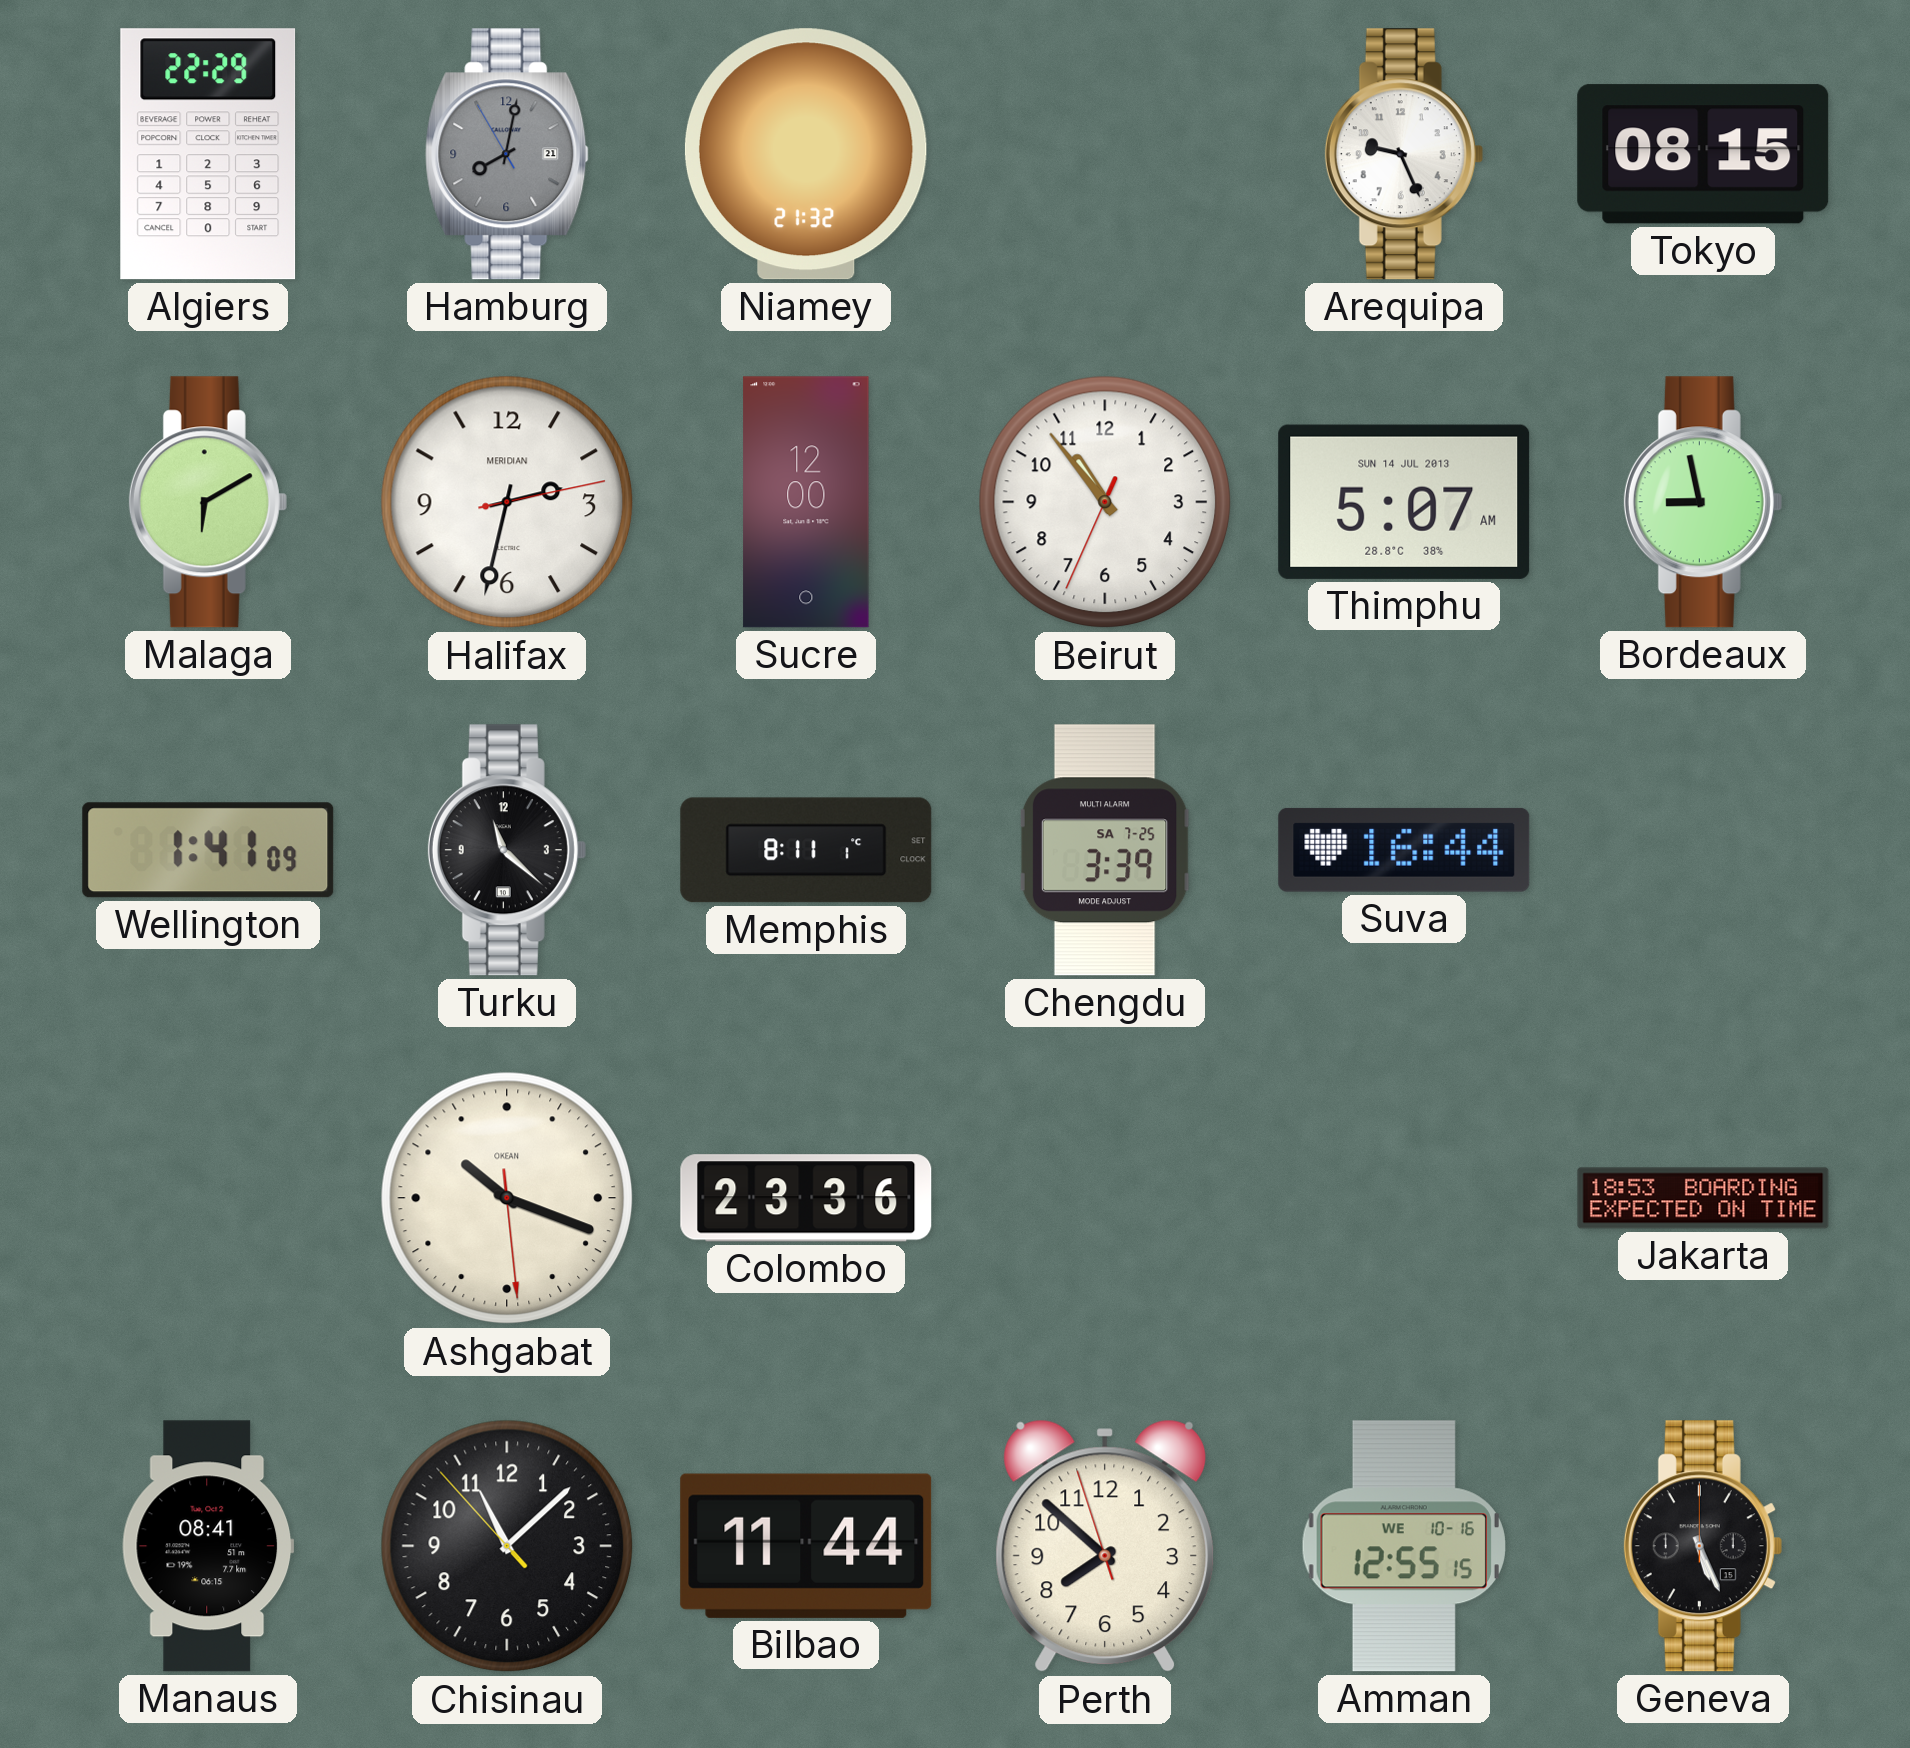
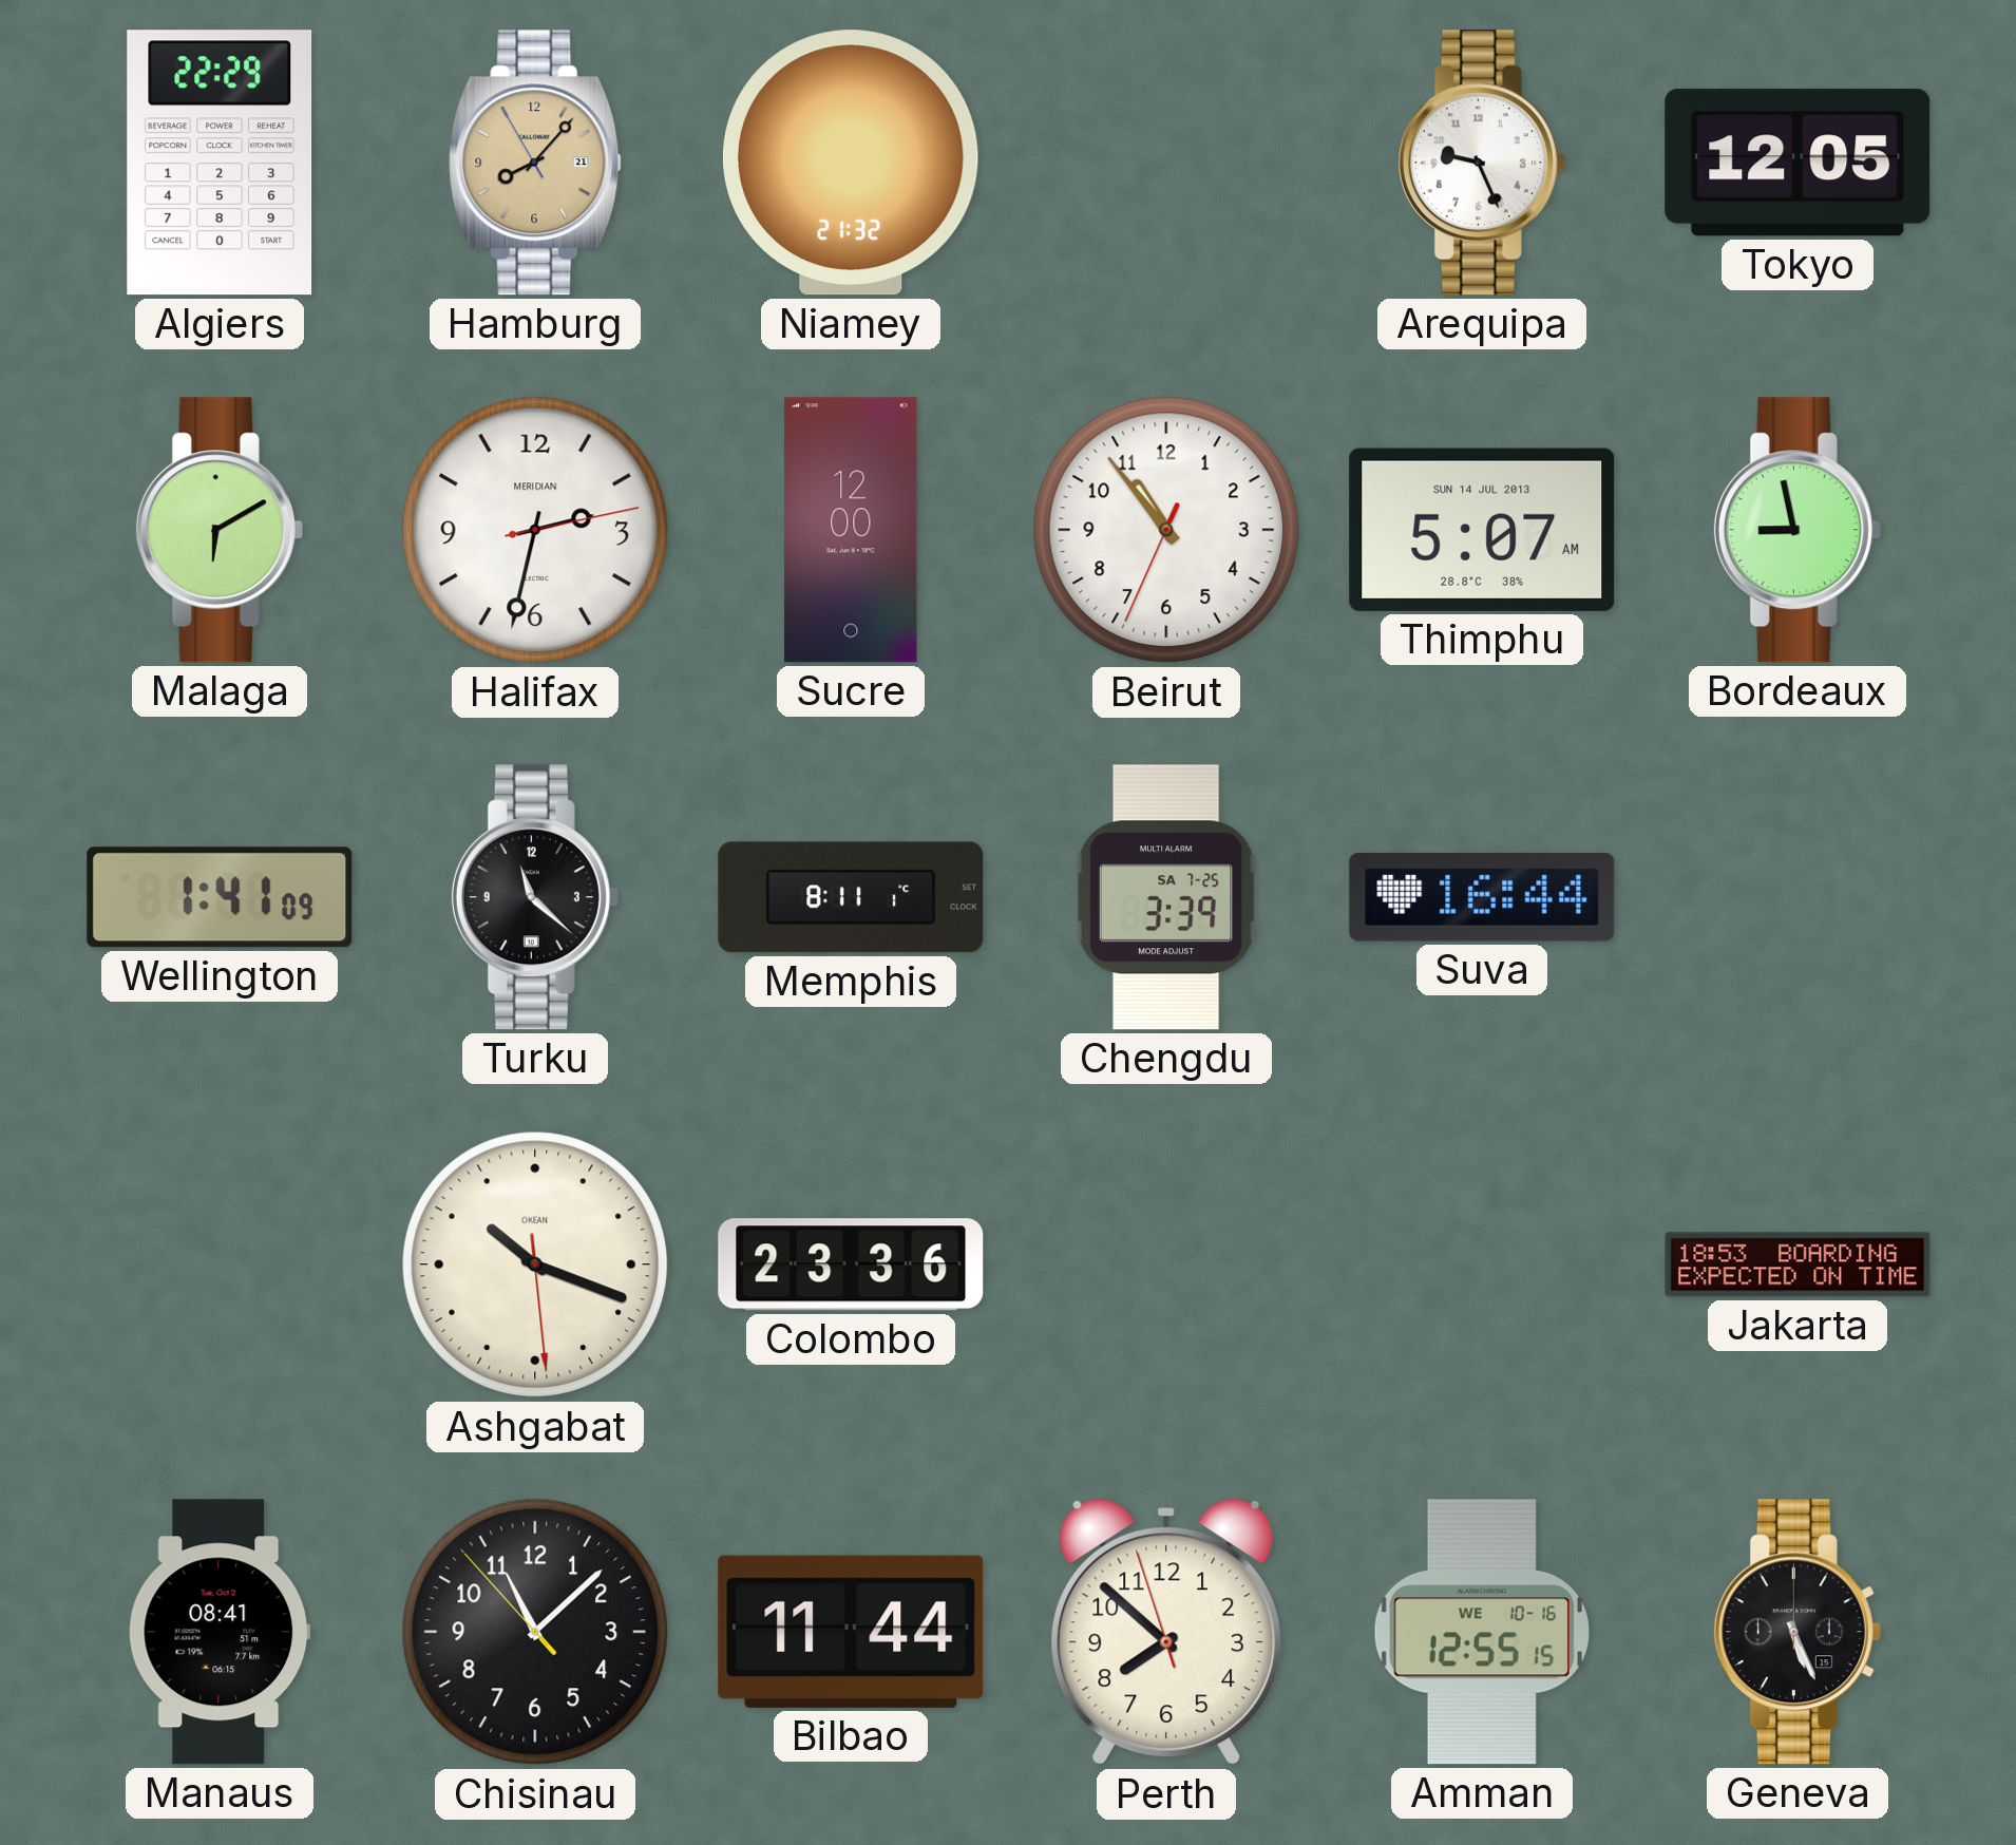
Hamburg: 8:01 -> 8:06
Hamburg dial: grey -> champagne
Tokyo: 08:15 -> 12:05
